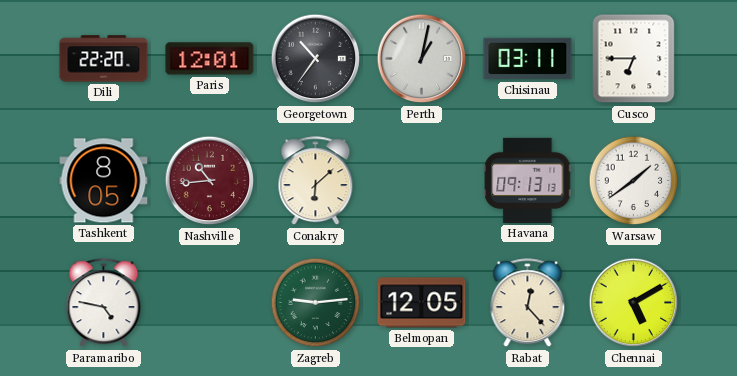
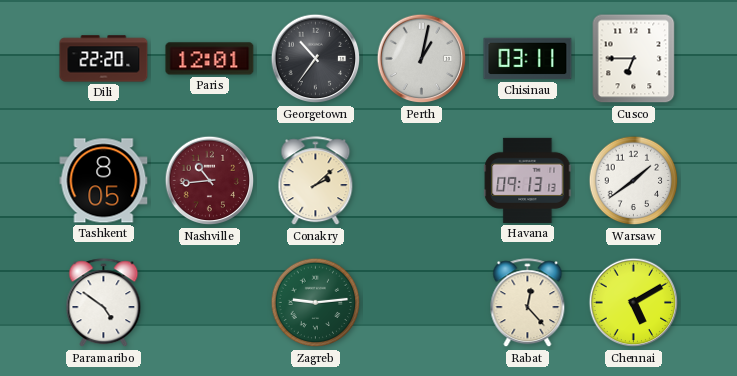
Conakry: 6:08 -> 2:08
Paramaribo: 4:47 -> 4:51
Belmopan: 12:05 -> none
